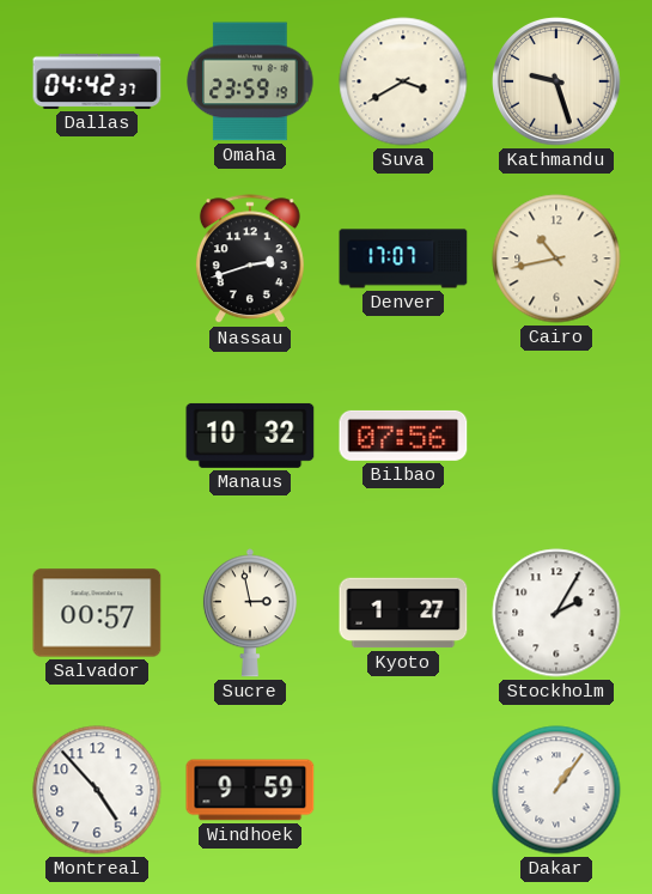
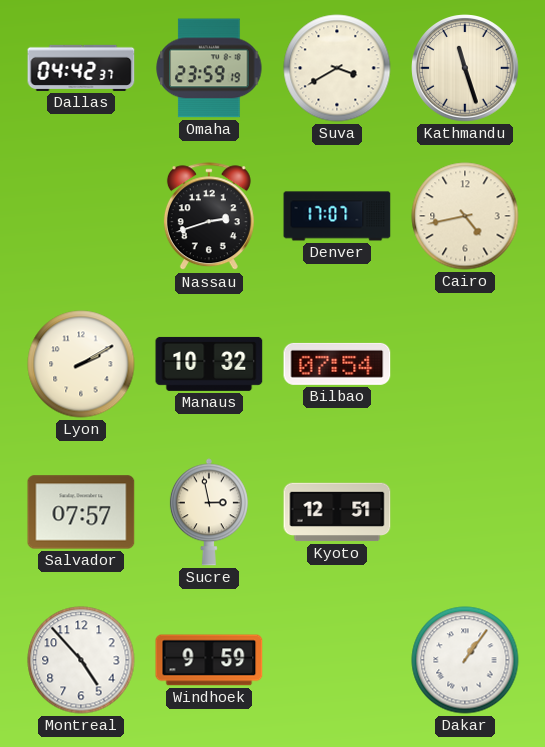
Kathmandu: 9:27 -> 11:27
Cairo: 10:43 -> 4:43
Lyon: none -> 2:10
Bilbao: 07:56 -> 07:54
Salvador: 00:57 -> 07:57
Kyoto: 1:27 -> 12:51
Stockholm: 2:05 -> none
